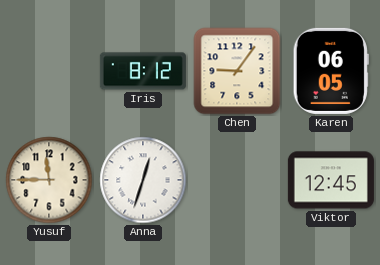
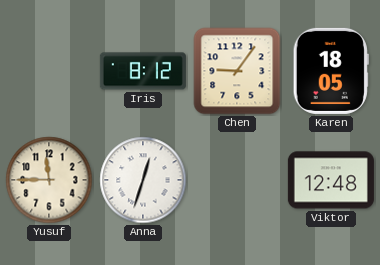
Karen: 06:05 -> 18:05
Viktor: 12:45 -> 12:48
